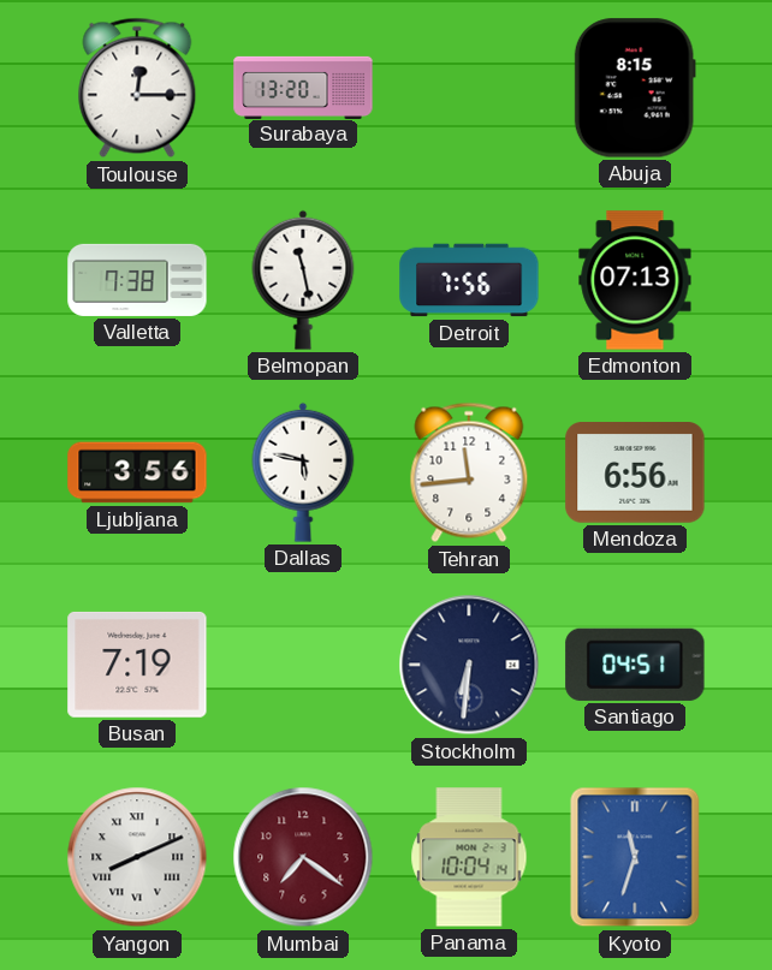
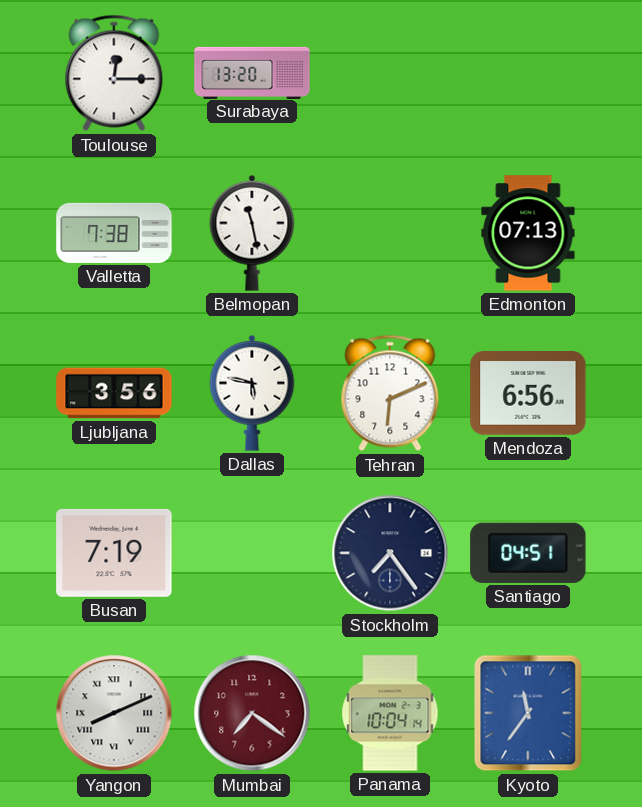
Abuja: 8:15 -> none
Detroit: 7:56 -> none
Tehran: 11:44 -> 6:11
Stockholm: 6:31 -> 7:24
Kyoto: 11:33 -> 11:36
